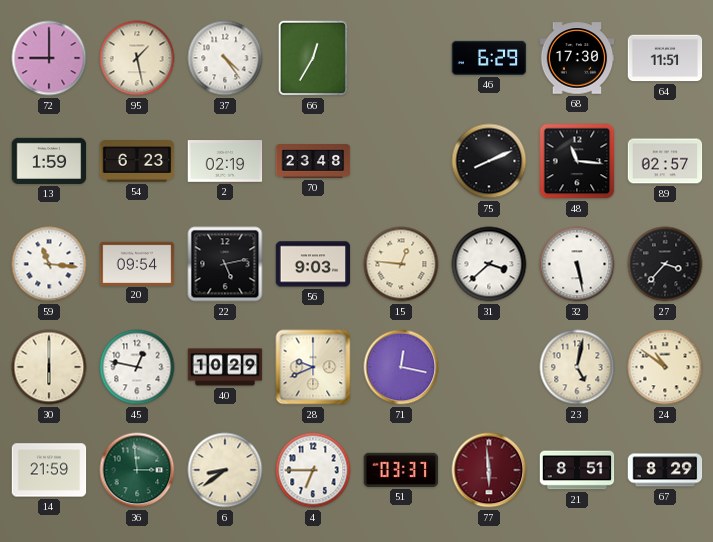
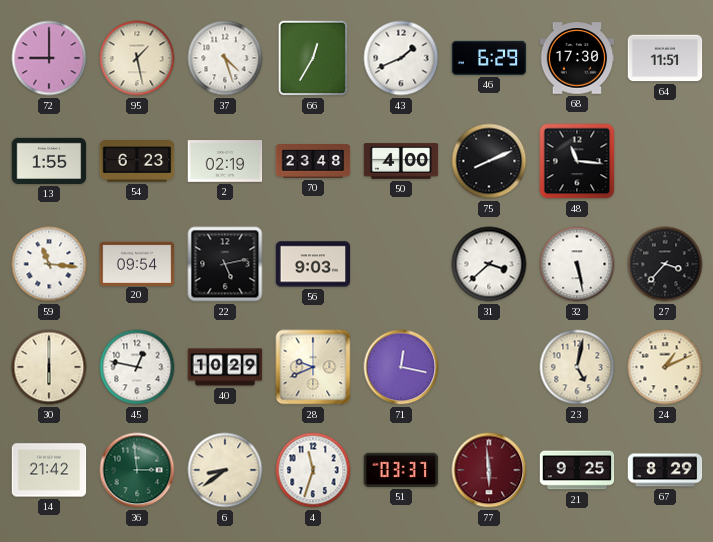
37: 4:24 -> 4:27
43: none -> 1:41
13: 1:59 -> 1:55
50: none -> 4:00
89: 02:57 -> none
15: 12:46 -> none
24: 10:51 -> 1:11
14: 21:59 -> 21:42
4: 6:45 -> 11:33
21: 8:51 -> 9:25
